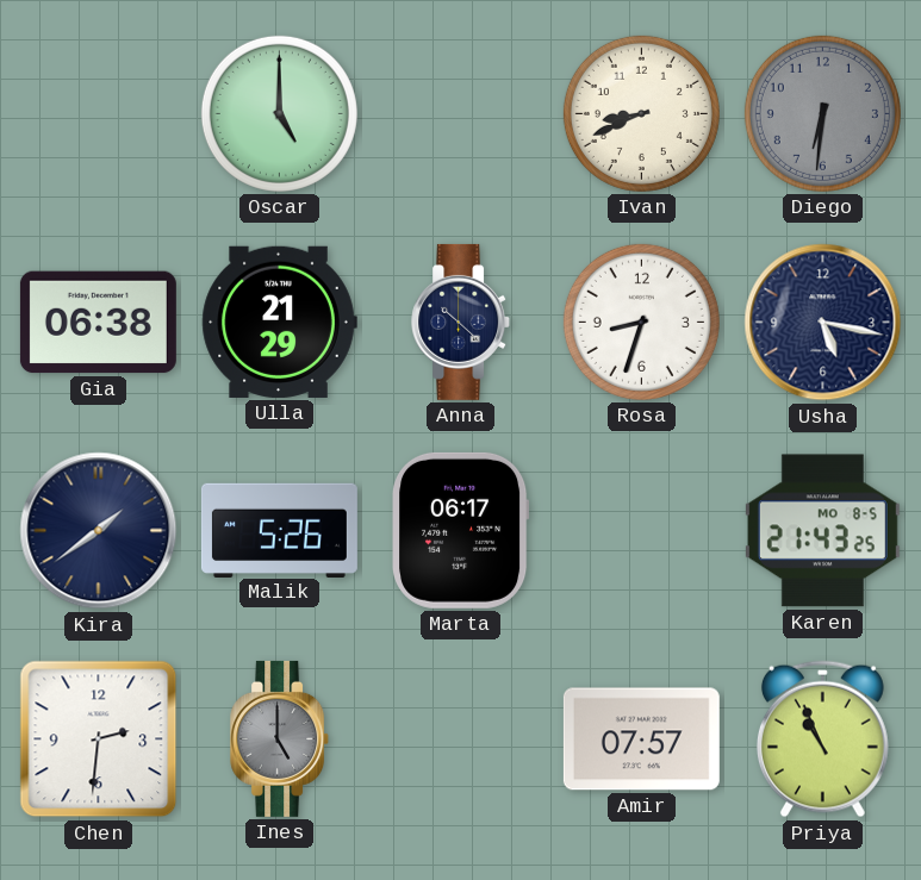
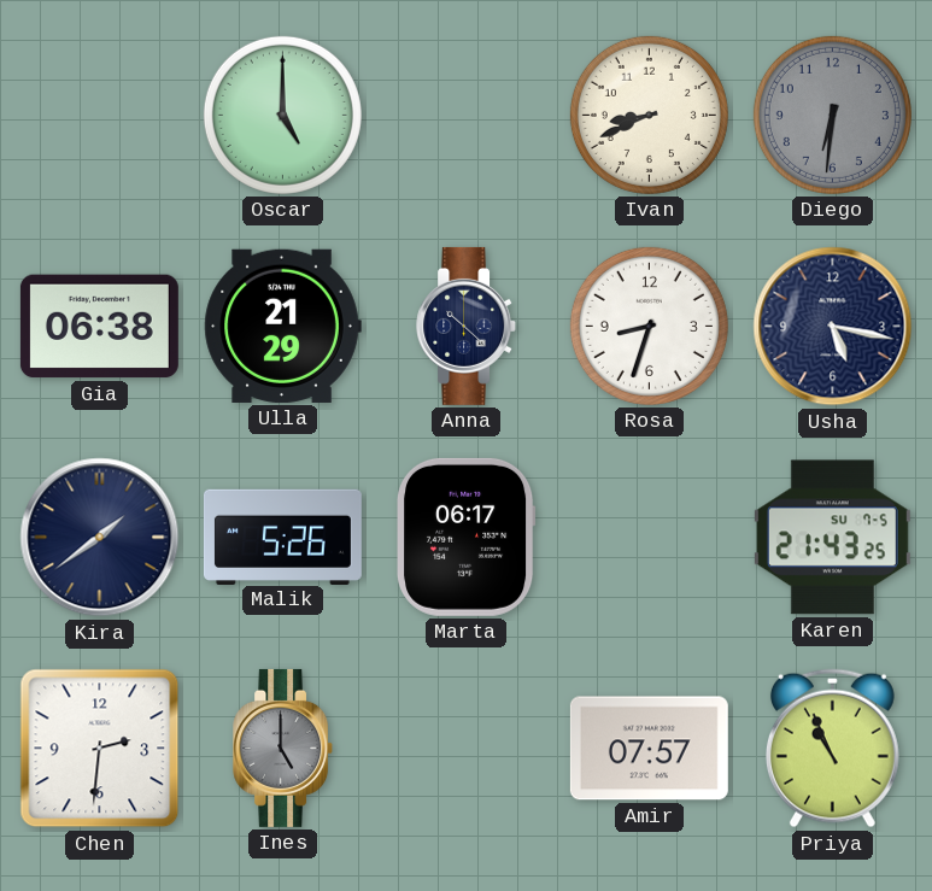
Karen date: MO 8-5 -> SU 7-5
